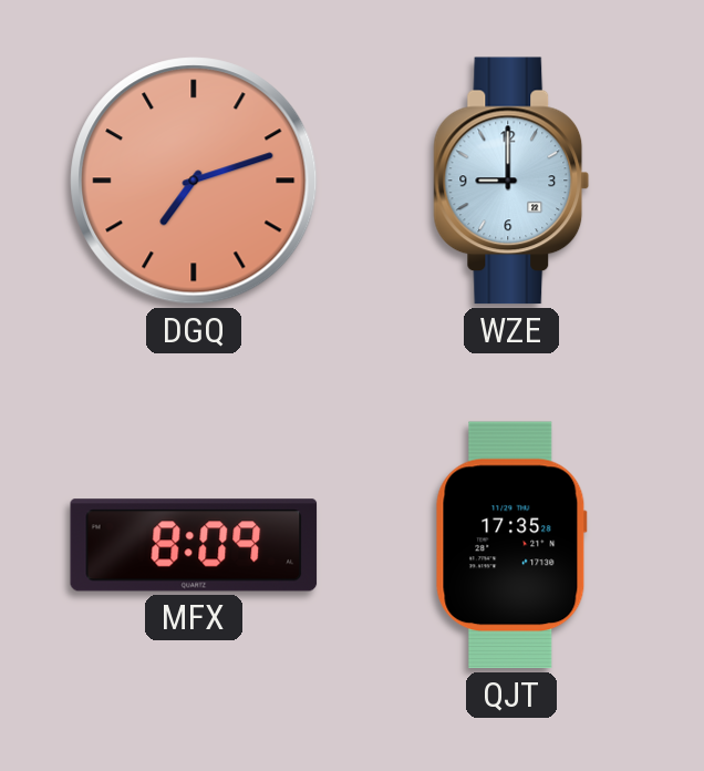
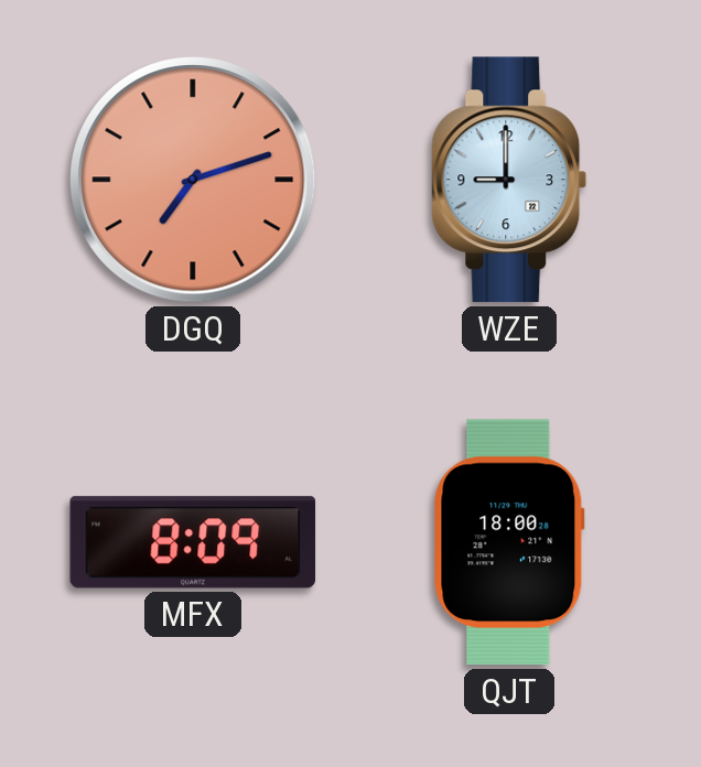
QJT: 17:35 -> 18:00
